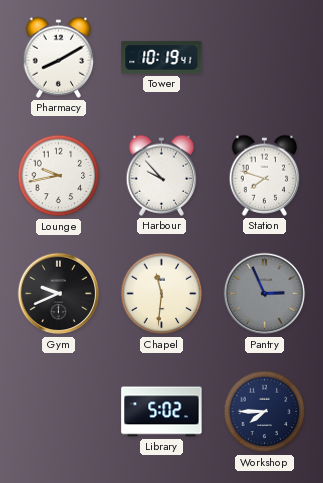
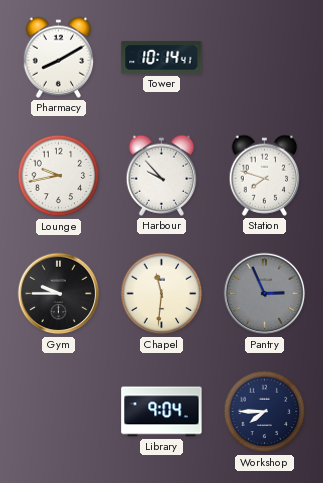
Tower: 10:19 -> 10:14
Gym: 9:41 -> 9:45
Library: 5:02 -> 9:04
